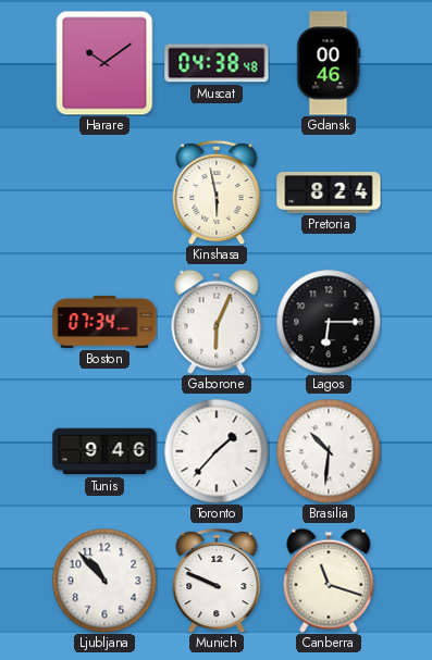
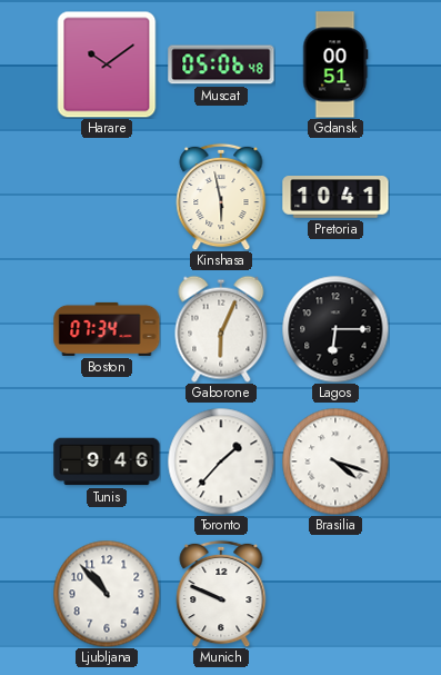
Muscat: 04:38 -> 05:06
Gdansk: 00:46 -> 00:51
Pretoria: 8:24 -> 10:41
Brasilia: 10:31 -> 4:18
Canberra: 11:18 -> none
